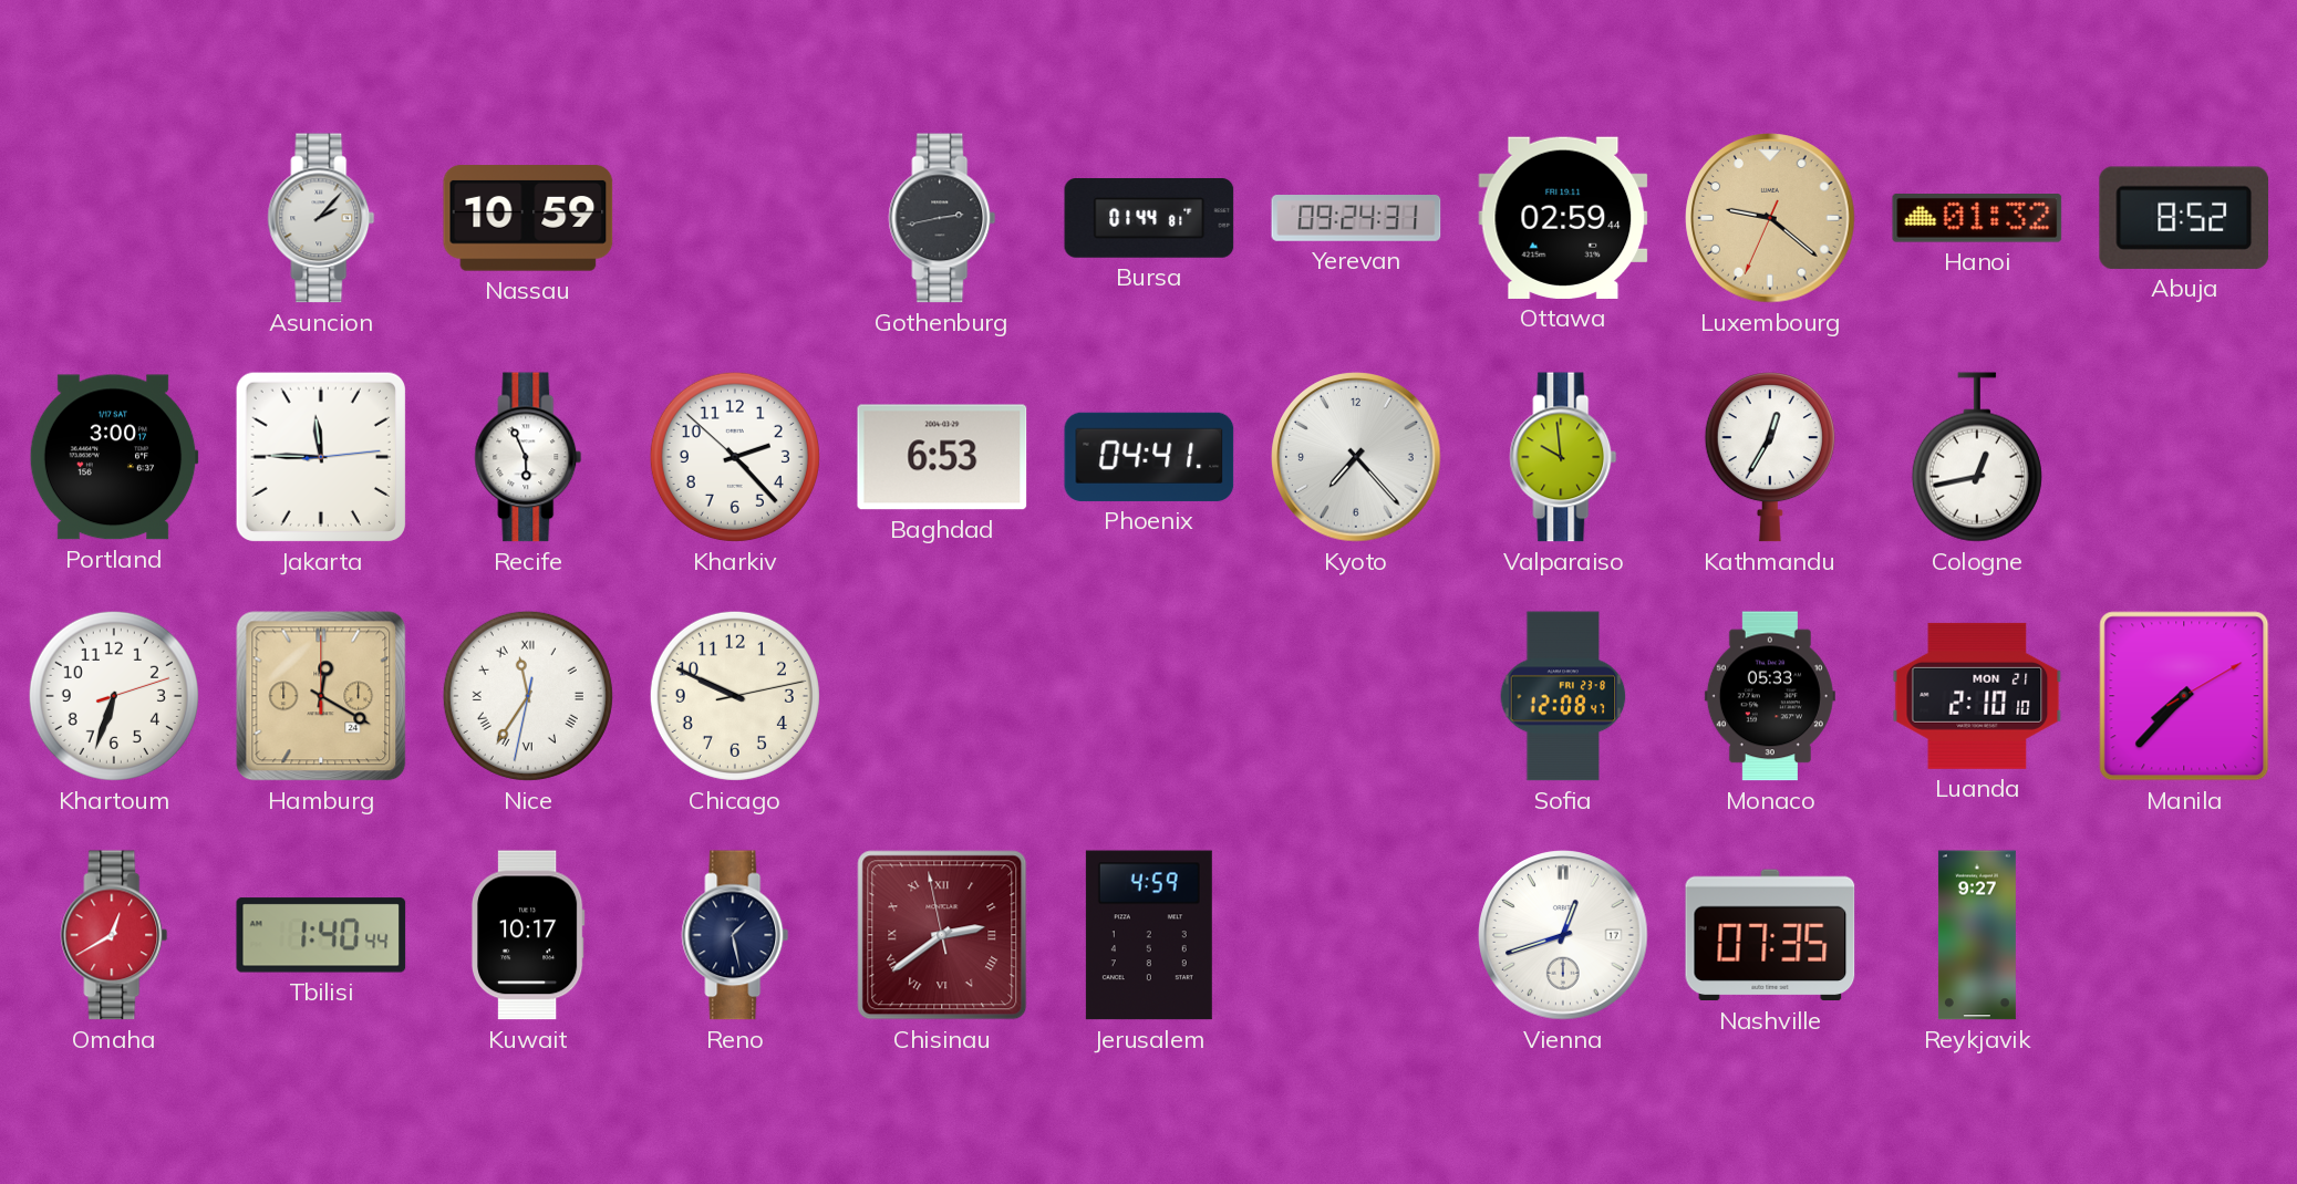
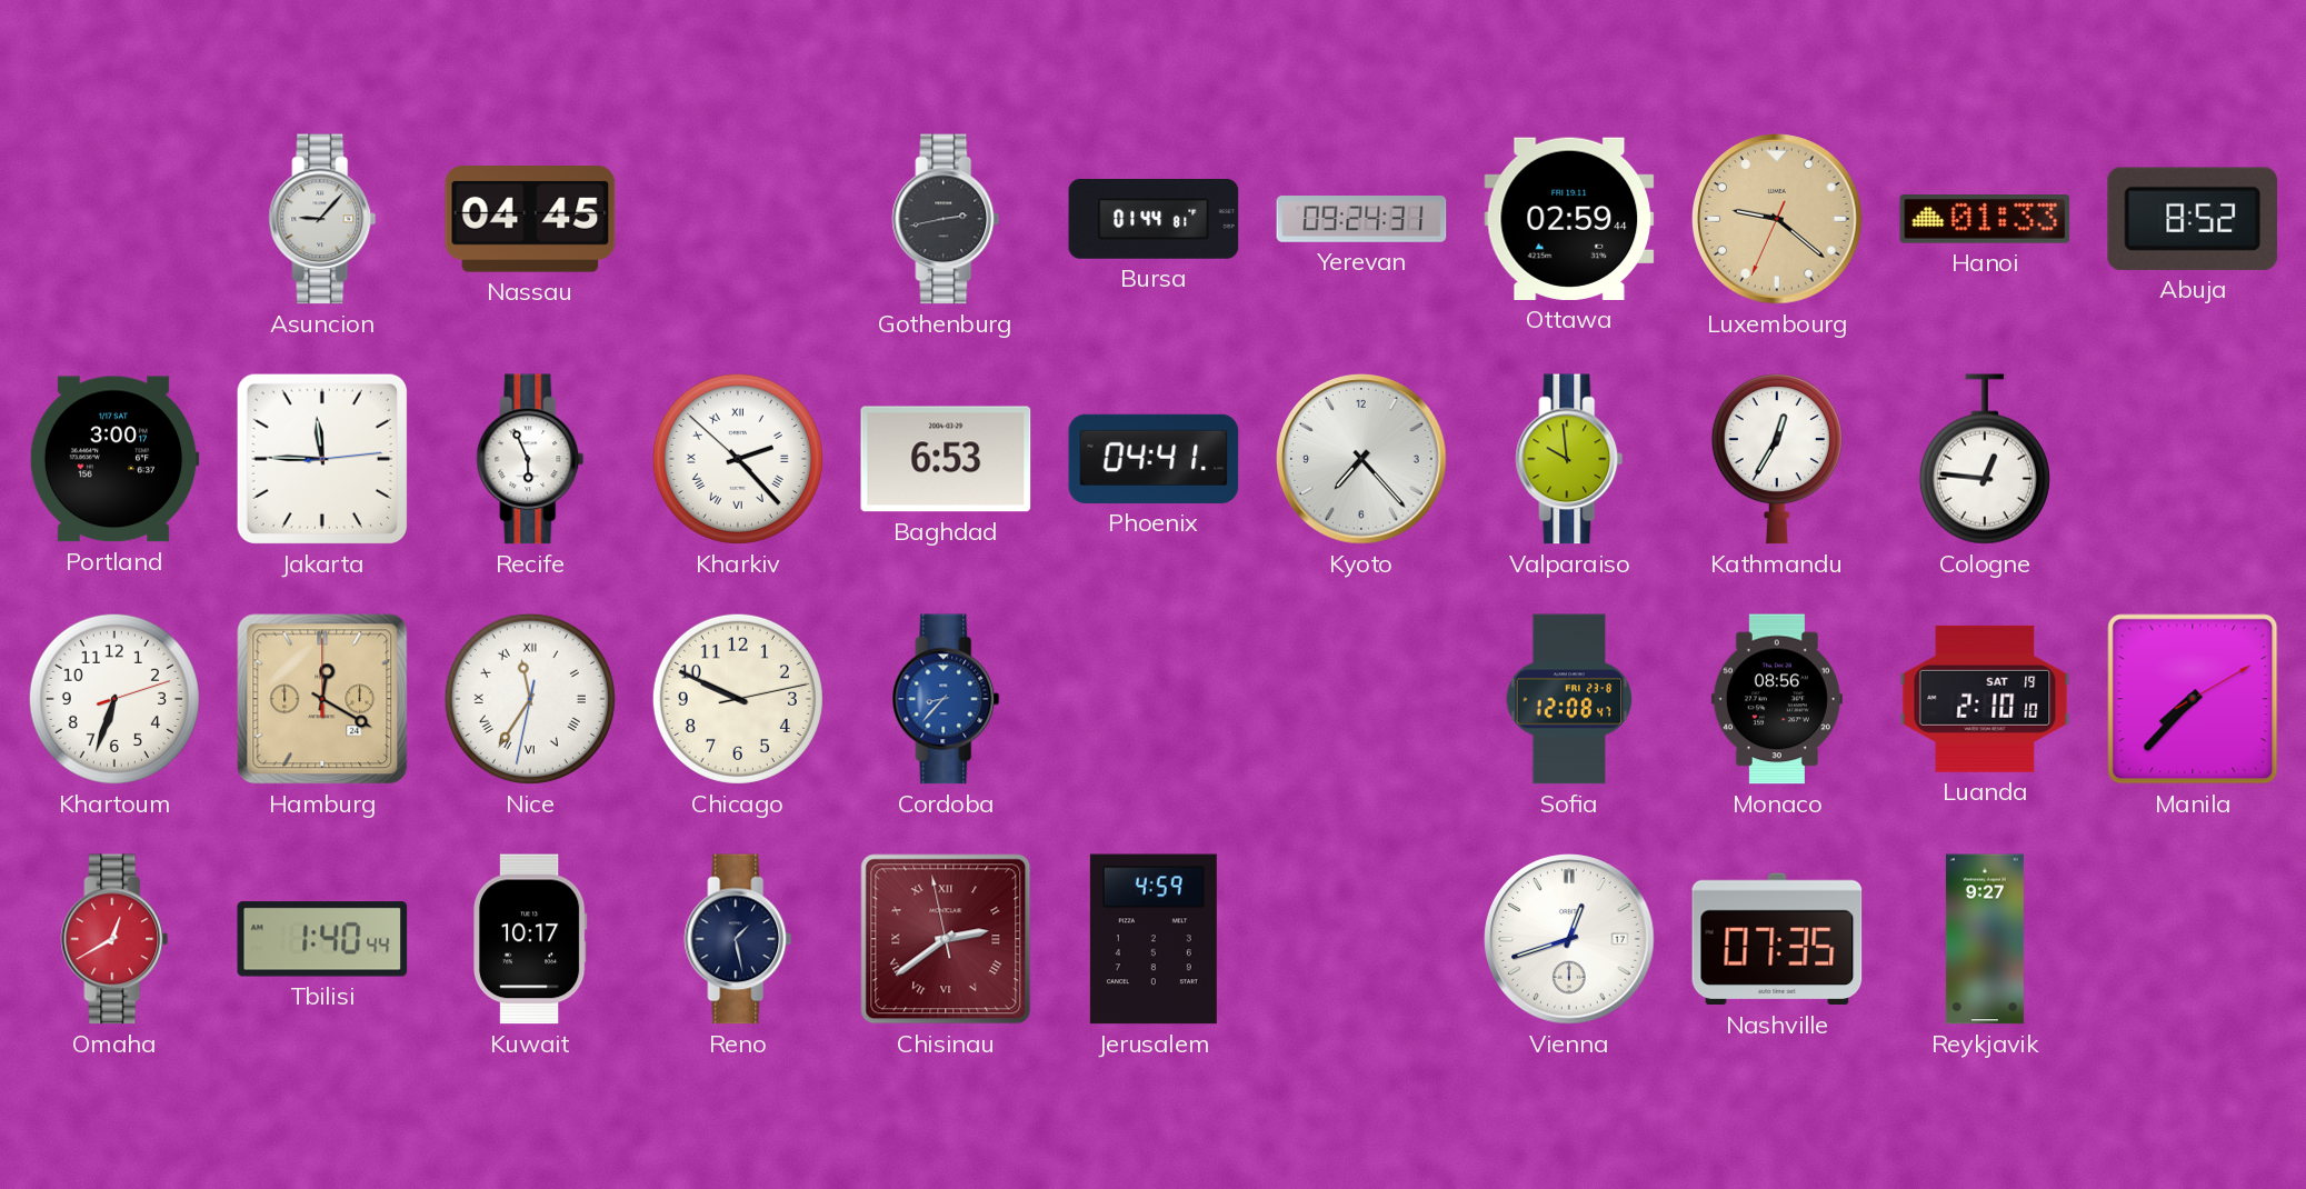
Asuncion: 2:07 -> 9:07
Nassau: 10:59 -> 04:45
Hanoi: 01:32 -> 01:33
Kharkiv numerals: Arabic -> Roman
Cologne: 12:43 -> 12:46
Cordoba: none -> 8:37
Monaco: 05:33 -> 08:56
Luanda date: MON 21 -> SAT 19
